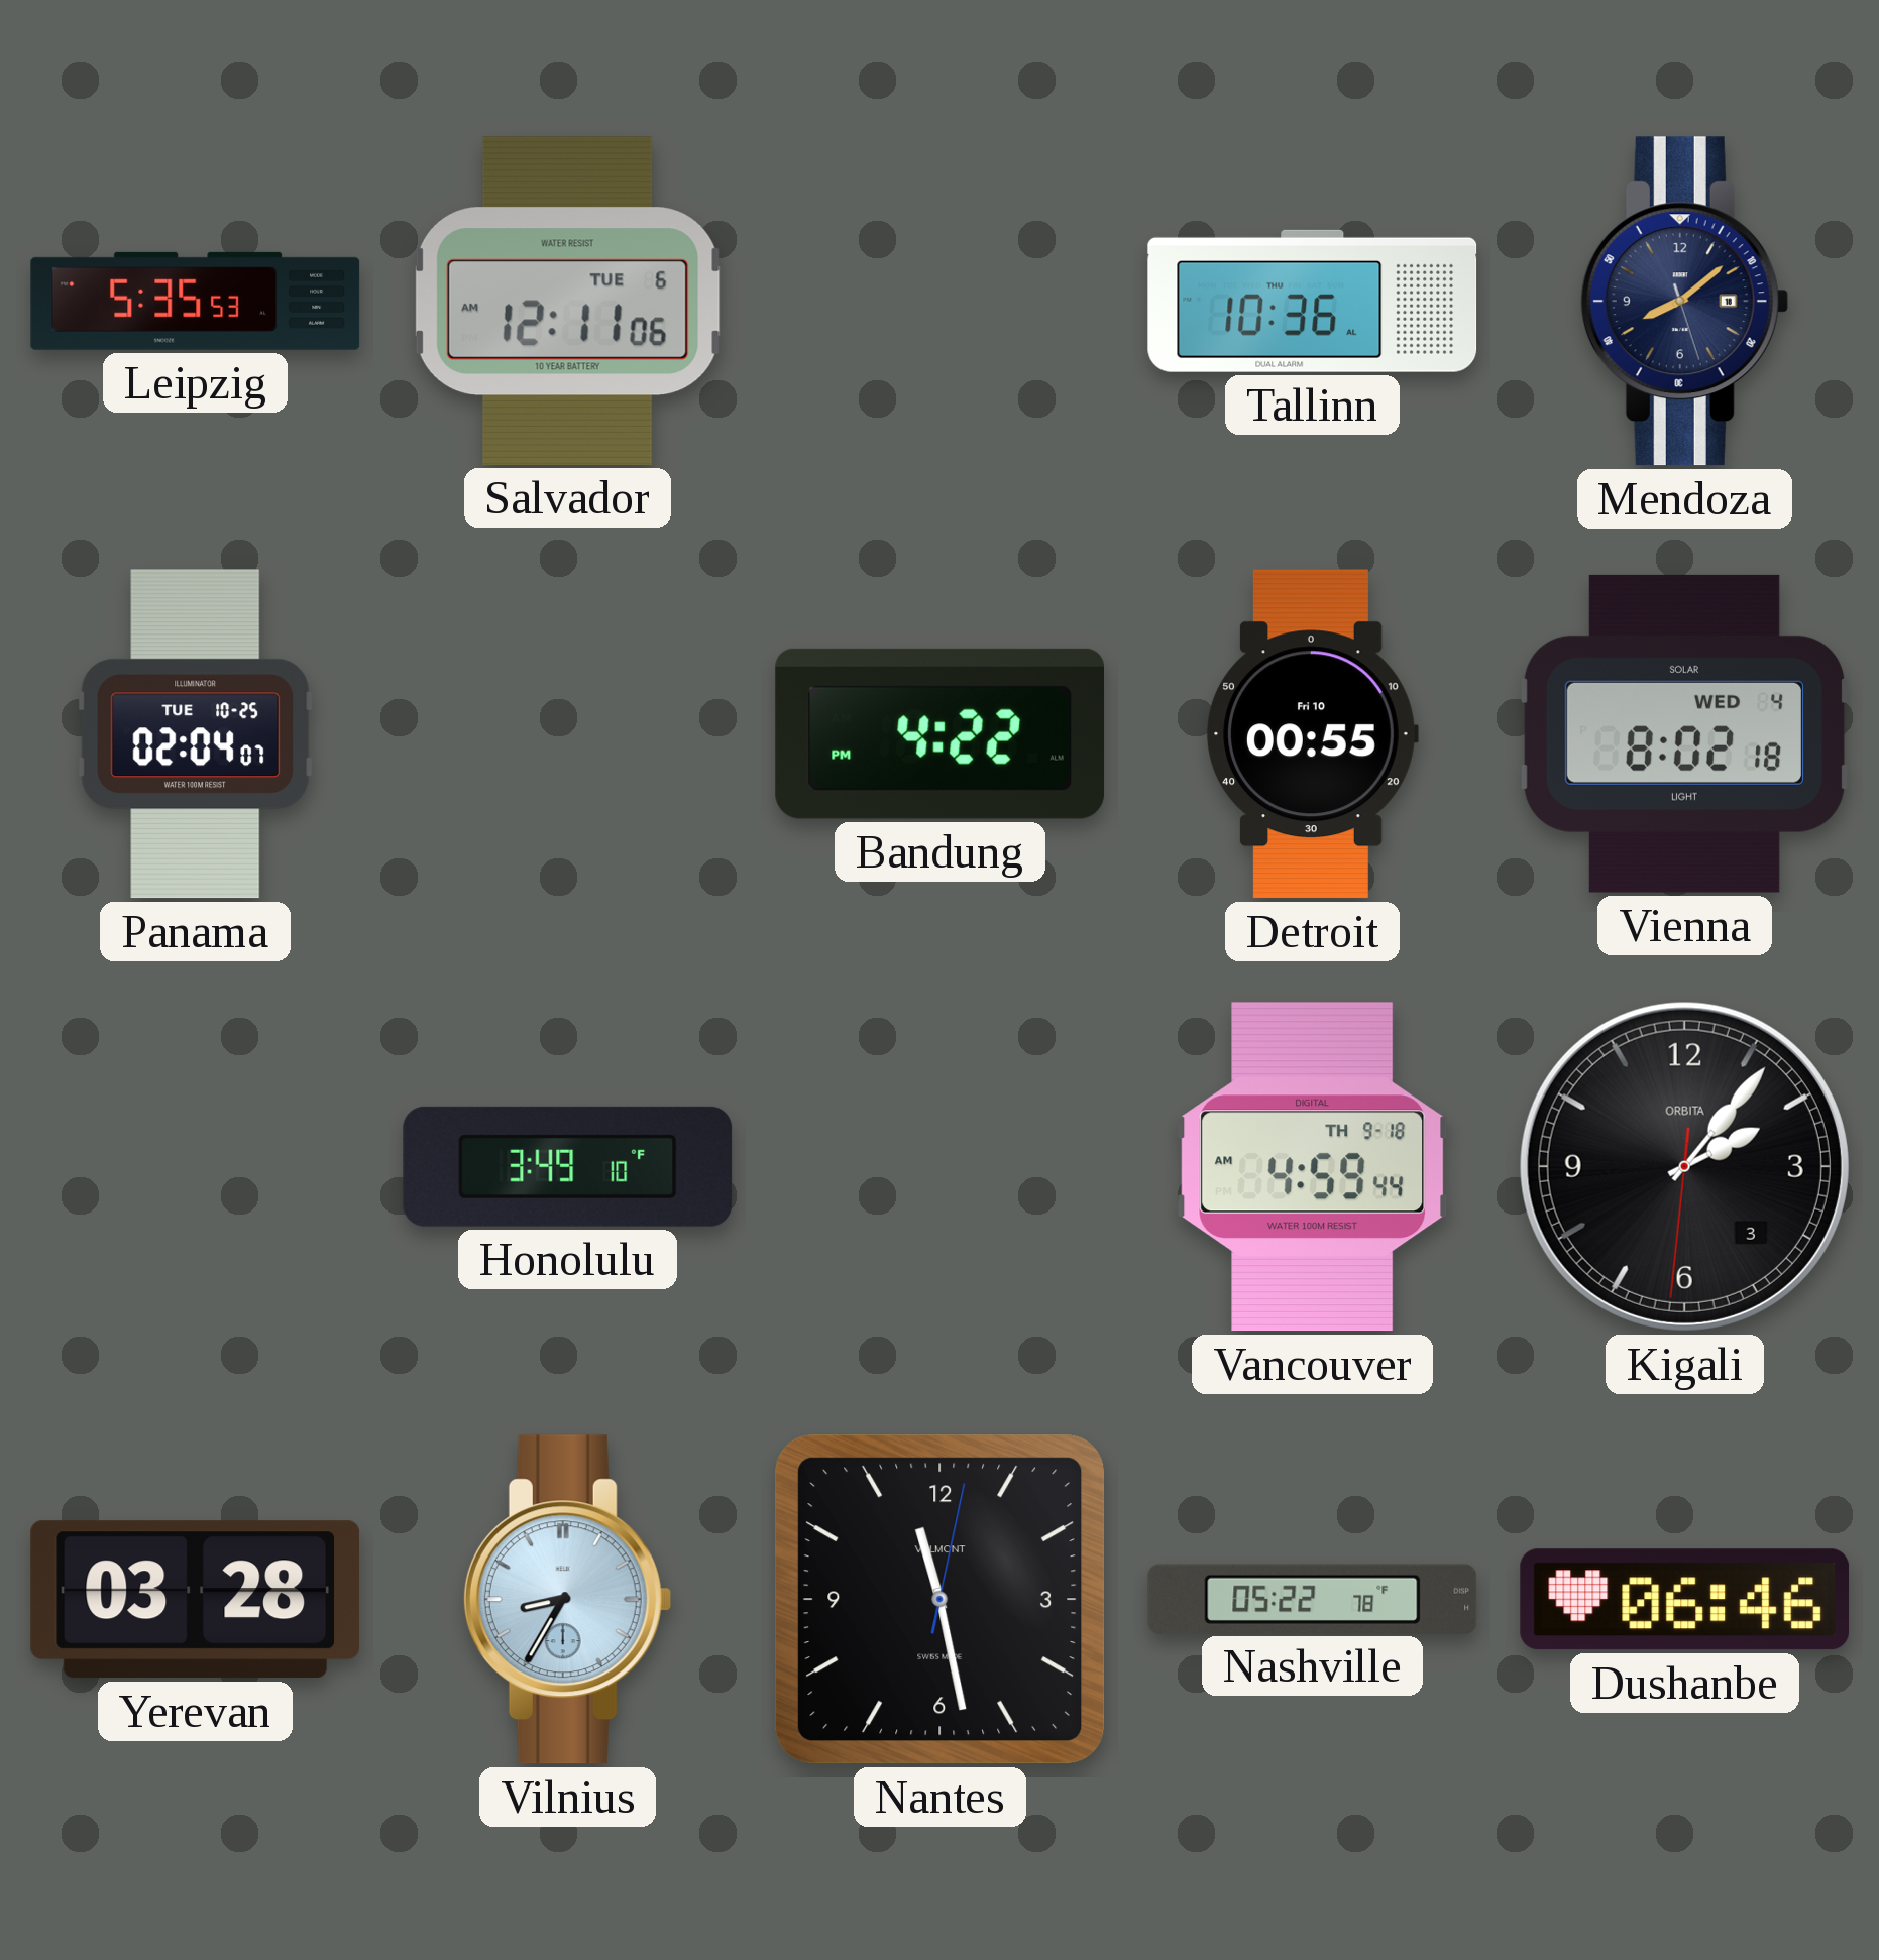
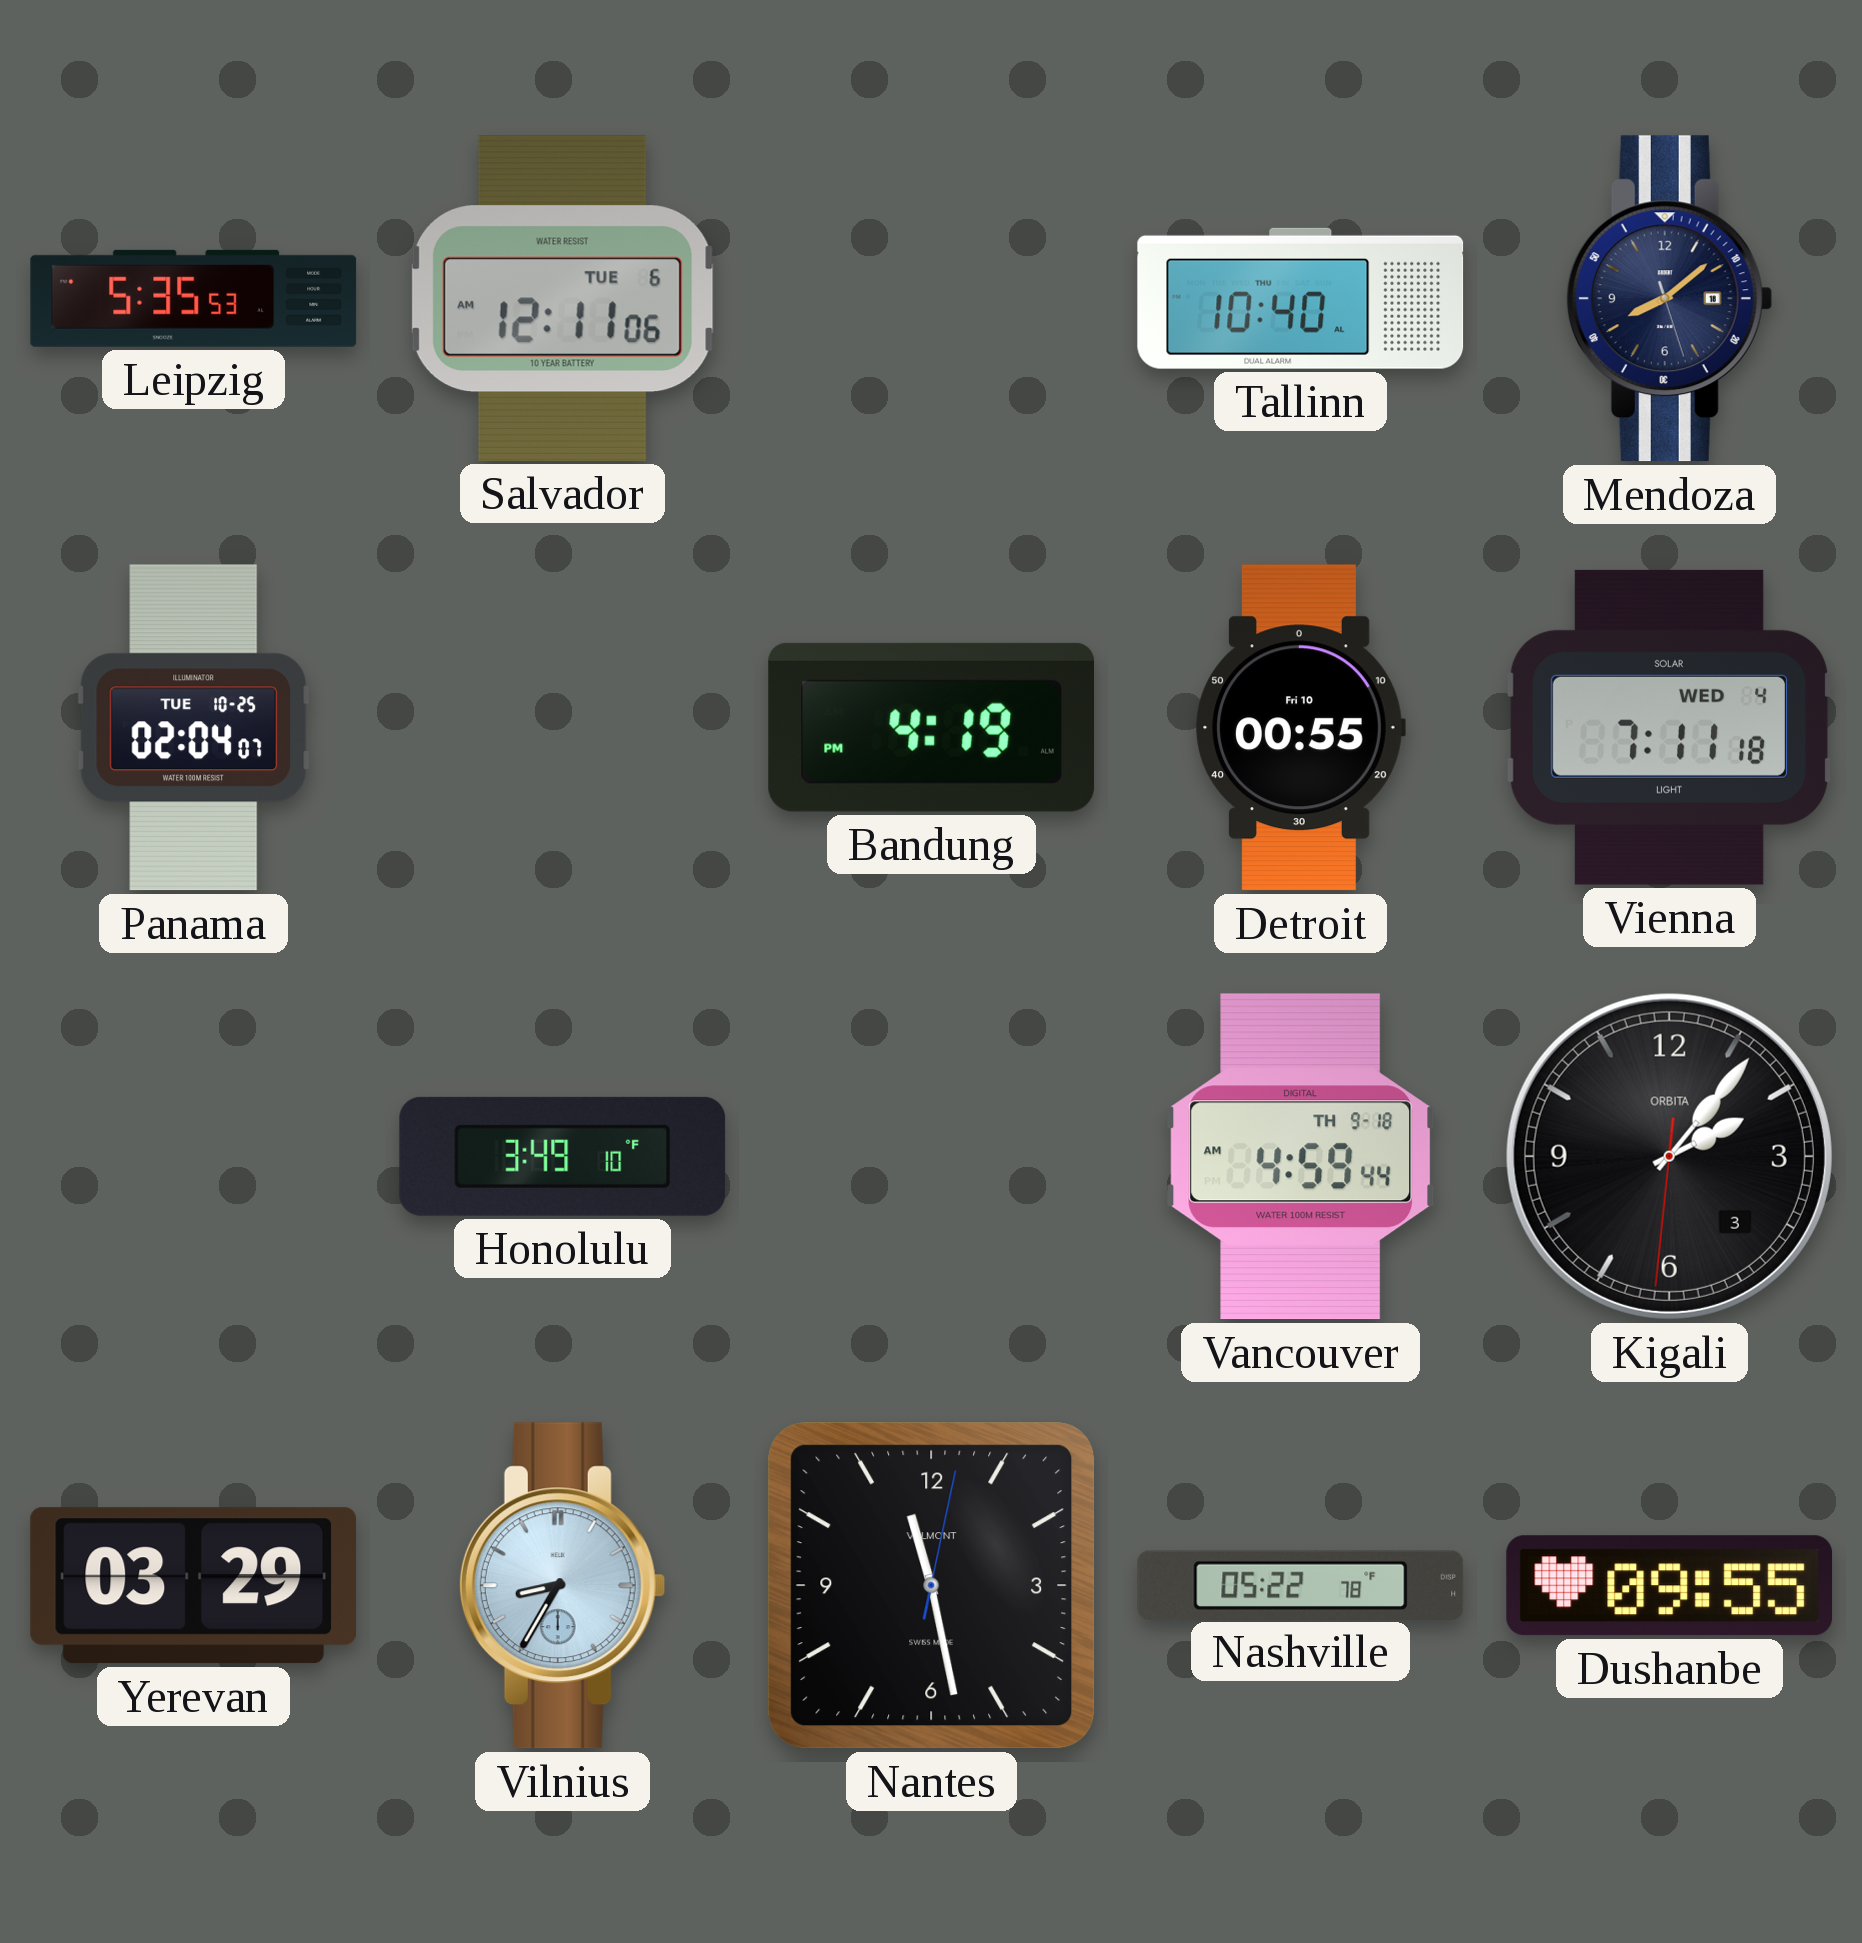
Tallinn: 10:36 -> 10:40
Bandung: 4:22 -> 4:19
Vienna: 8:02 -> 7:11
Yerevan: 03:28 -> 03:29
Dushanbe: 06:46 -> 09:55
